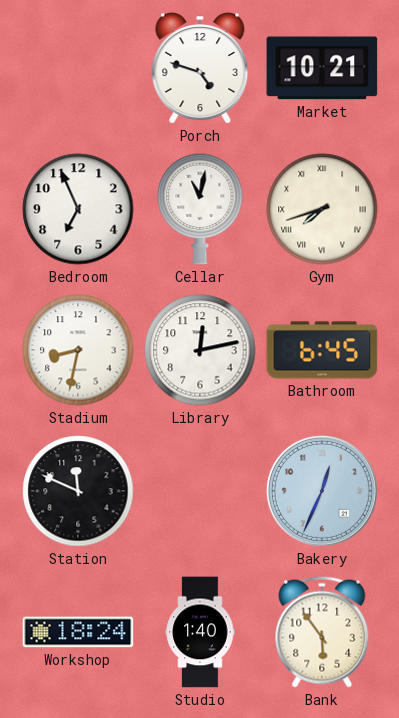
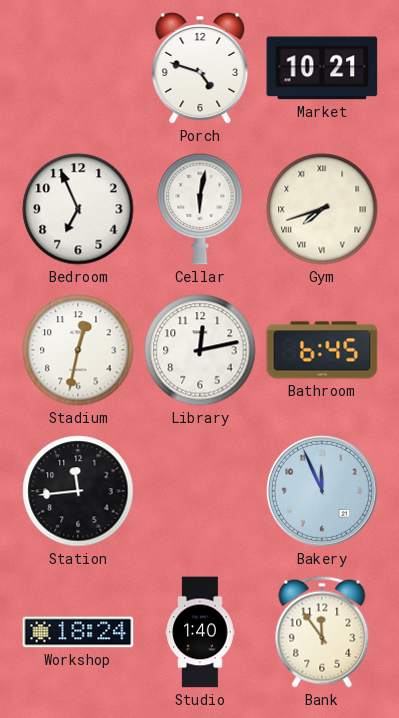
Cellar: 11:02 -> 6:02
Stadium: 8:32 -> 12:32
Station: 11:49 -> 11:44
Bakery: 12:34 -> 11:56
Bank: 5:54 -> 11:54
